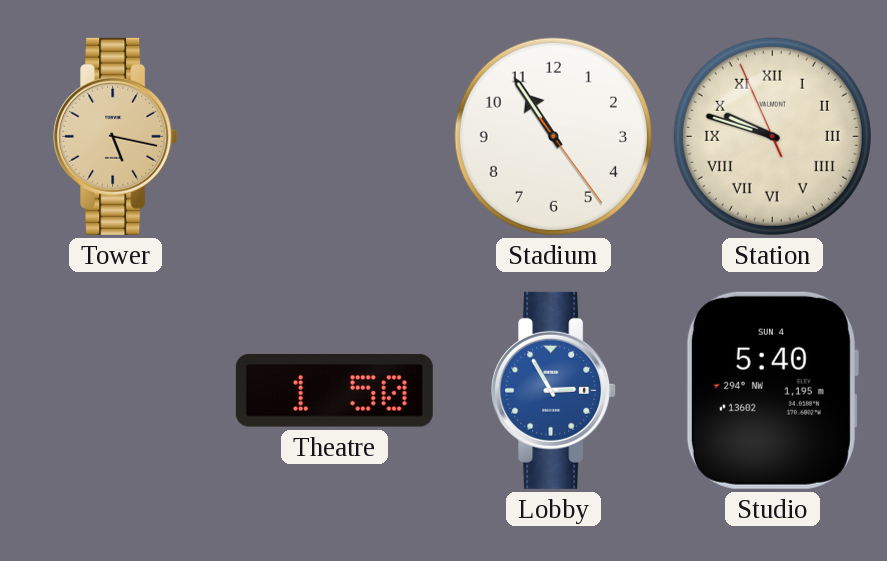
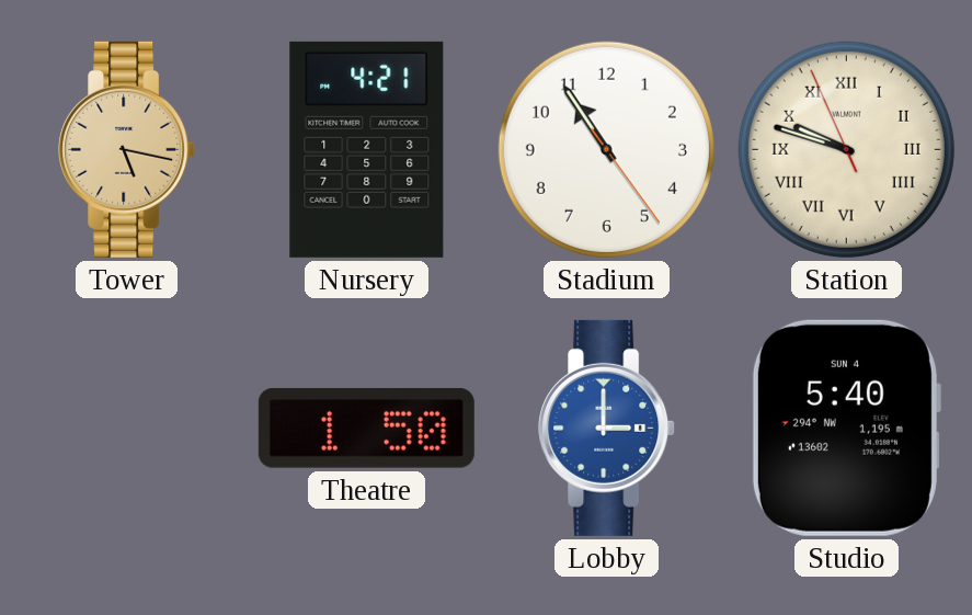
Nursery: none -> 4:21
Lobby: 2:55 -> 3:00
